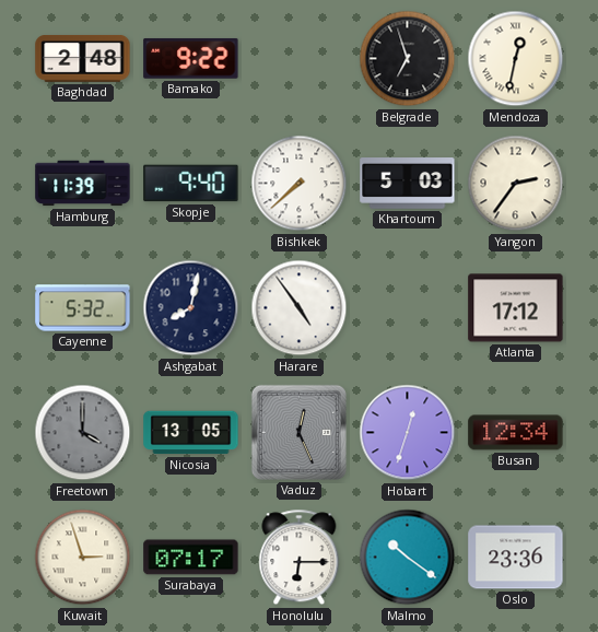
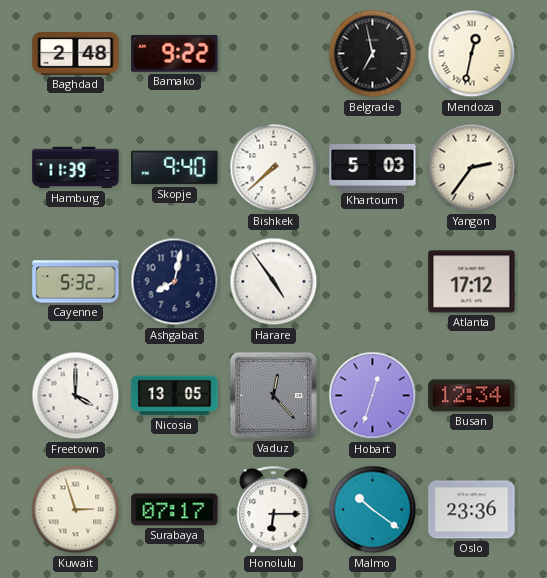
Belgrade: 6:57 -> 6:58
Freetown dial: grey -> white
Vaduz: 12:26 -> 12:23
